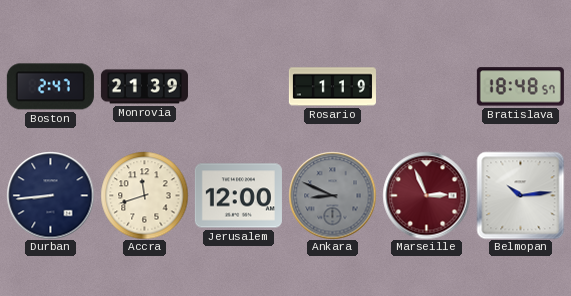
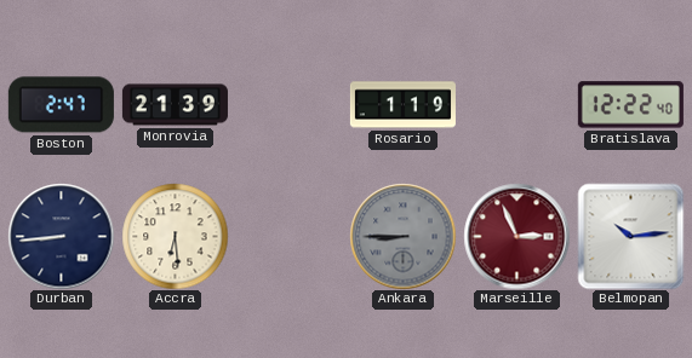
Bratislava: 18:48 -> 12:22
Accra: 11:42 -> 6:29
Jerusalem: 12:00 -> none
Ankara: 8:49 -> 8:45
